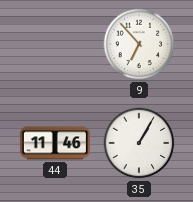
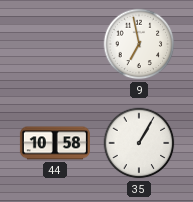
9: 6:53 -> 6:58
44: 11:46 -> 10:58
